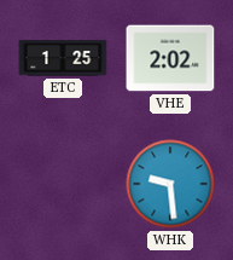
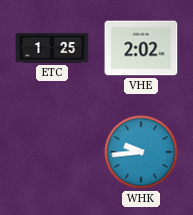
WHK: 9:29 -> 9:44
